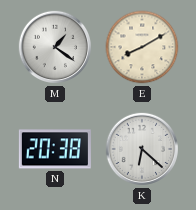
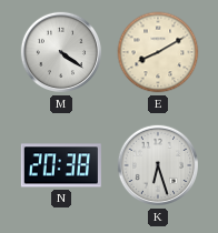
M: 1:21 -> 4:21
K: 6:22 -> 6:27
